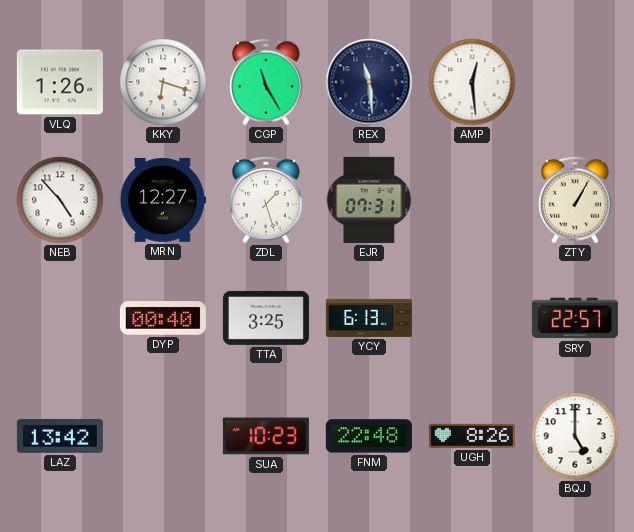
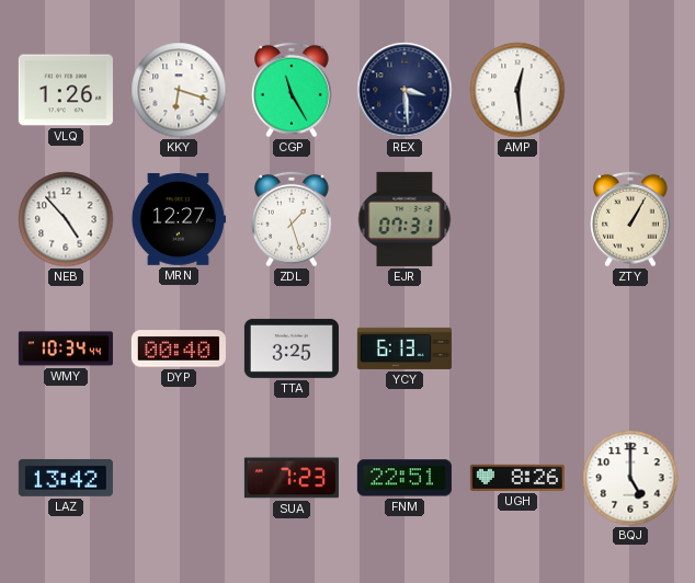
REX: 11:29 -> 3:29
WMY: none -> 10:34
SRY: 22:57 -> none
SUA: 10:23 -> 7:23
FNM: 22:48 -> 22:51
